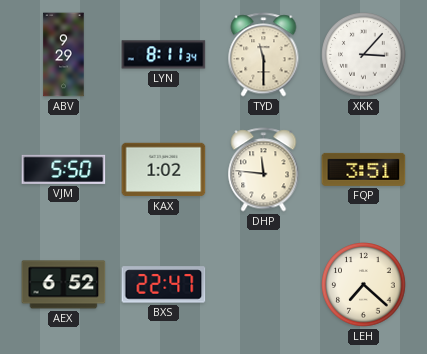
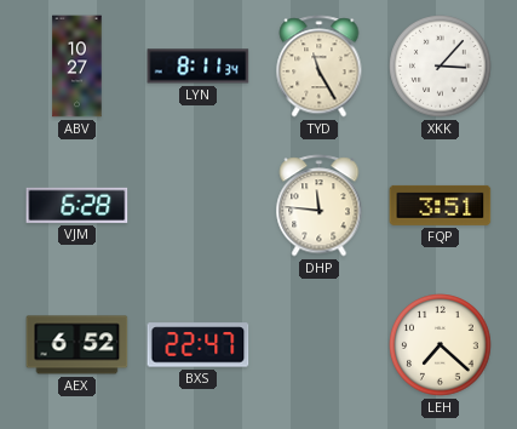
ABV: 9:29 -> 10:27
TYD: 11:30 -> 11:25
VJM: 5:50 -> 6:28
KAX: 1:02 -> none
